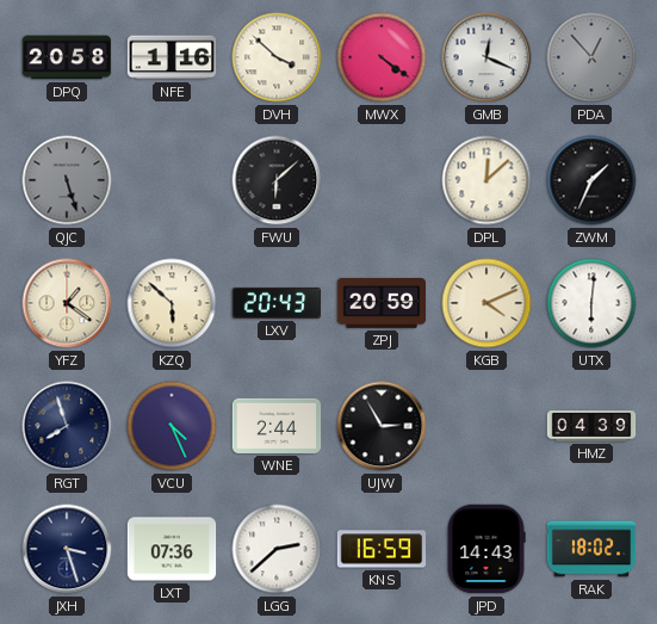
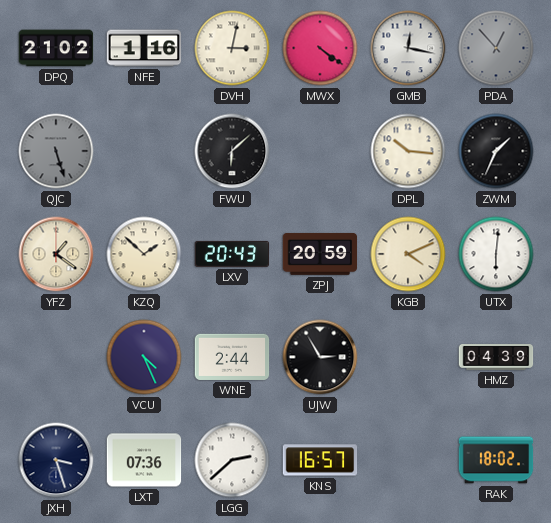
DPQ: 20:58 -> 21:02
DVH: 3:52 -> 3:02
GMB: 12:19 -> 12:17
DPL: 12:08 -> 10:16
KZQ: 5:52 -> 1:52
RGT: 7:57 -> none
KNS: 16:59 -> 16:57
JPD: 14:43 -> none
